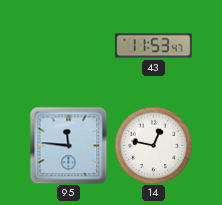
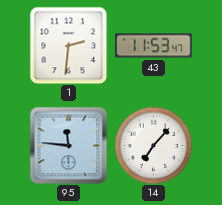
1: none -> 2:31
14: 12:47 -> 7:07
